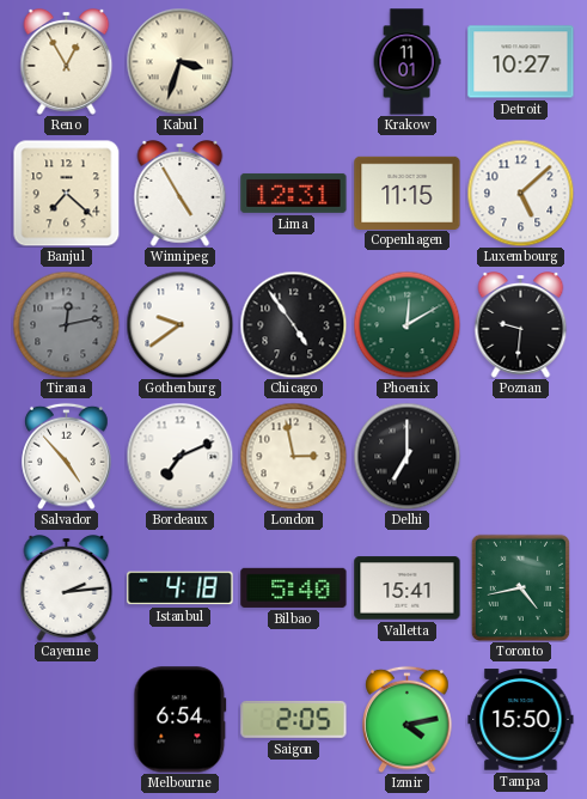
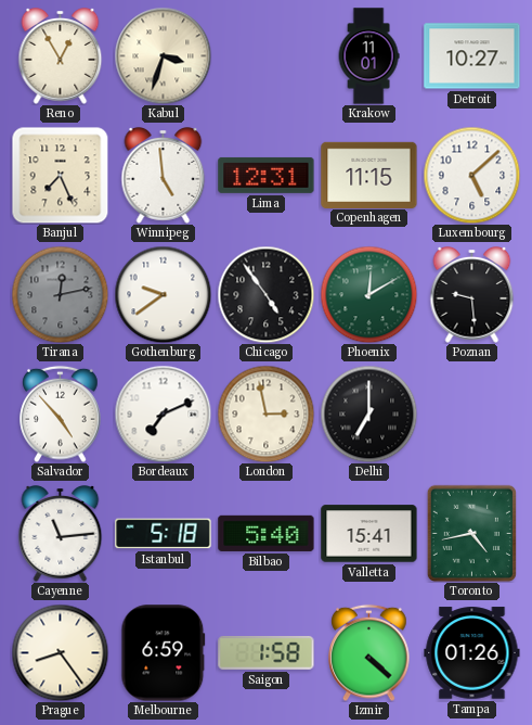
Banjul: 7:22 -> 7:26
Winnipeg: 4:55 -> 4:59
Poznan: 9:31 -> 9:29
Cayenne: 2:14 -> 11:14
Istanbul: 4:18 -> 5:18
Prague: none -> 8:24
Melbourne: 6:54 -> 6:59
Saigon: 2:05 -> 1:58
Izmir: 4:13 -> 4:22
Tampa: 15:50 -> 01:26
